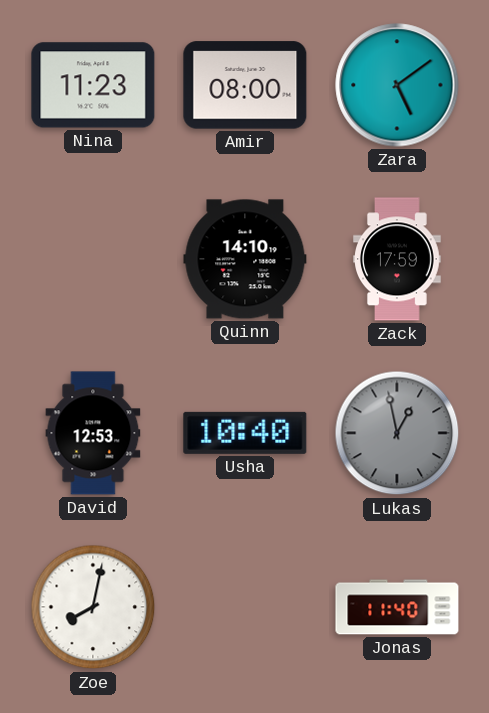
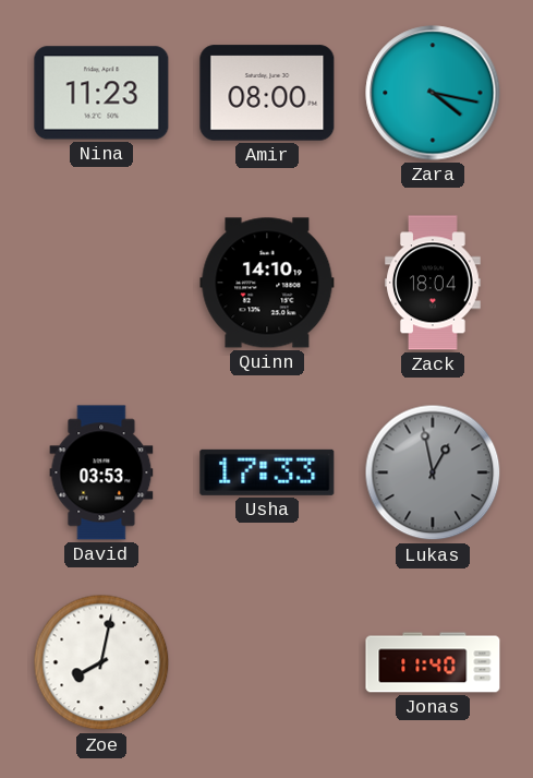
Zara: 5:09 -> 4:17
Zack: 17:59 -> 18:04
David: 12:53 -> 03:53
Usha: 10:40 -> 17:33
